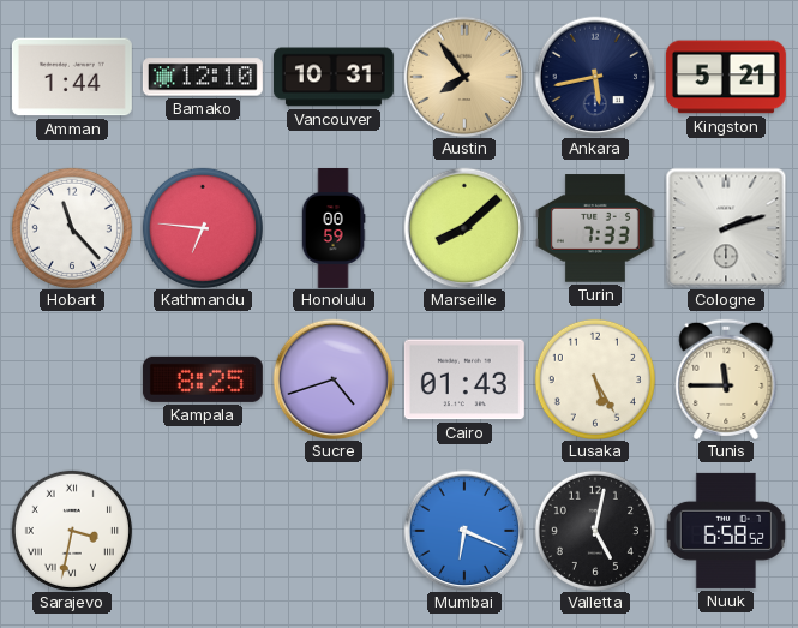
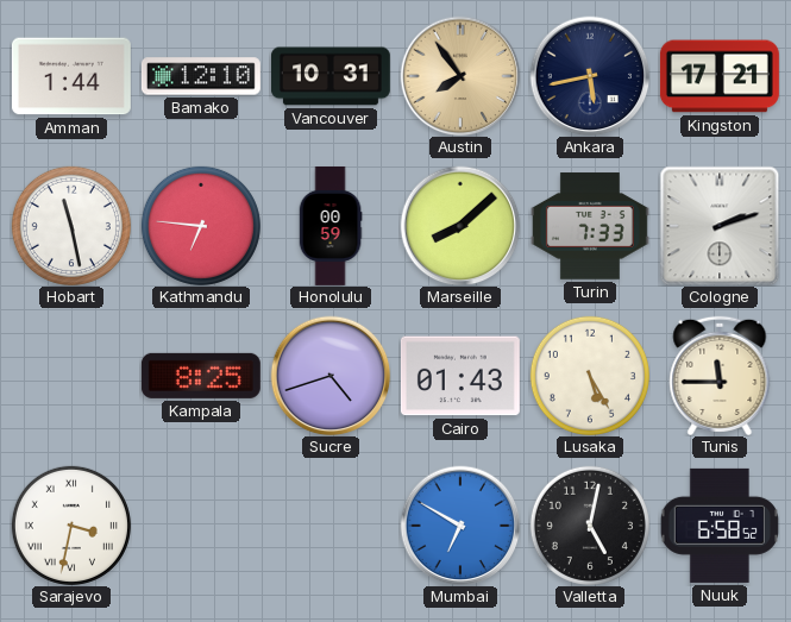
Kingston: 5:21 -> 17:21
Hobart: 11:23 -> 11:28
Mumbai: 6:19 -> 6:50
